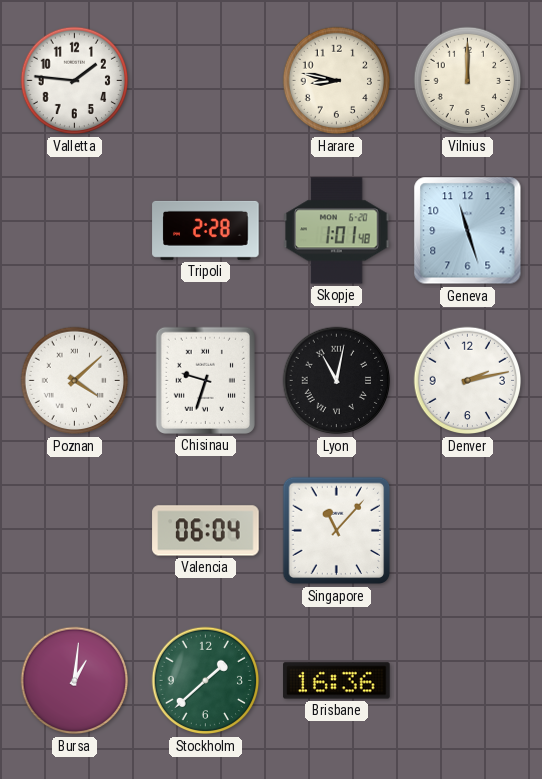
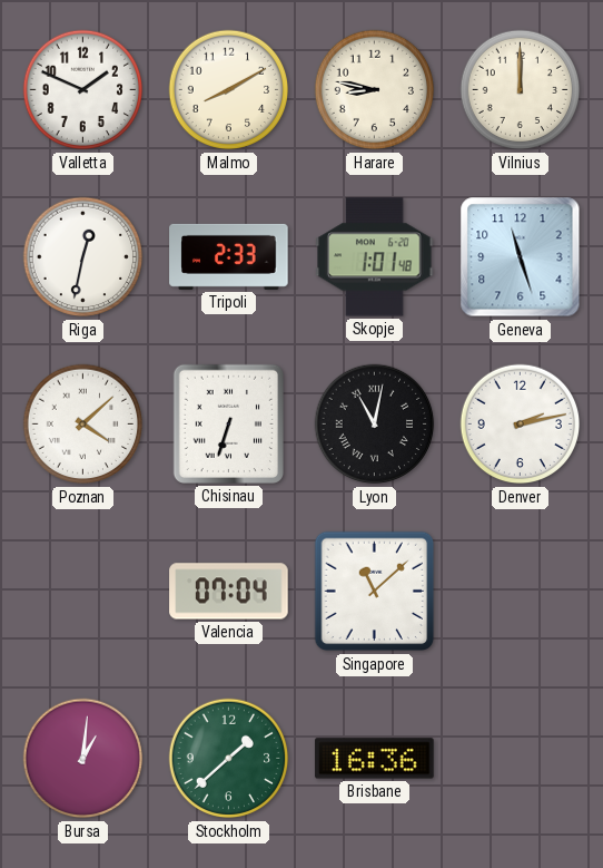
Valletta: 1:46 -> 1:49
Malmo: none -> 8:10
Riga: none -> 12:32
Tripoli: 2:28 -> 2:33
Chisinau: 9:33 -> 6:33
Valencia: 06:04 -> 07:04
Singapore: 11:07 -> 11:08
